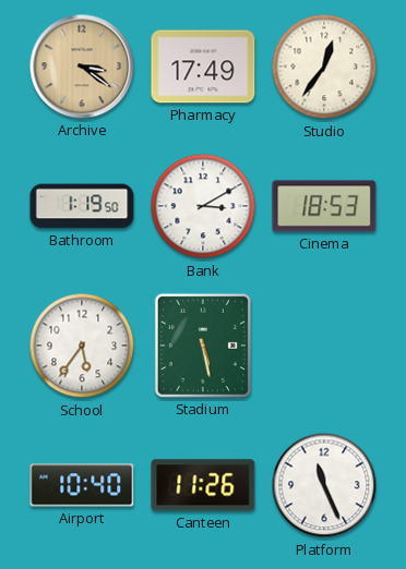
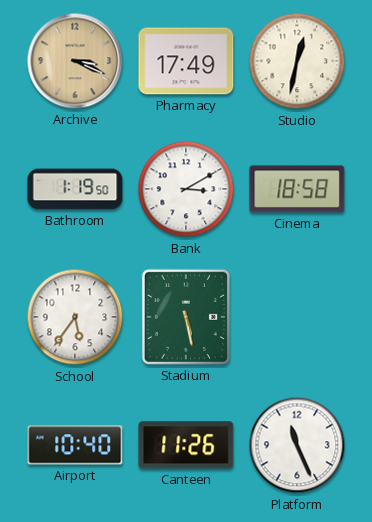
Archive: 3:21 -> 3:19
Studio: 12:36 -> 12:32
Cinema: 18:53 -> 18:58
